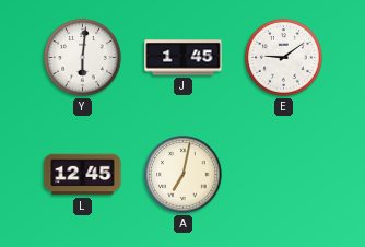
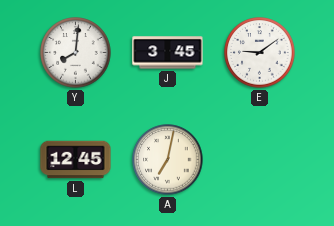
Y: 6:01 -> 8:01
J: 1:45 -> 3:45
